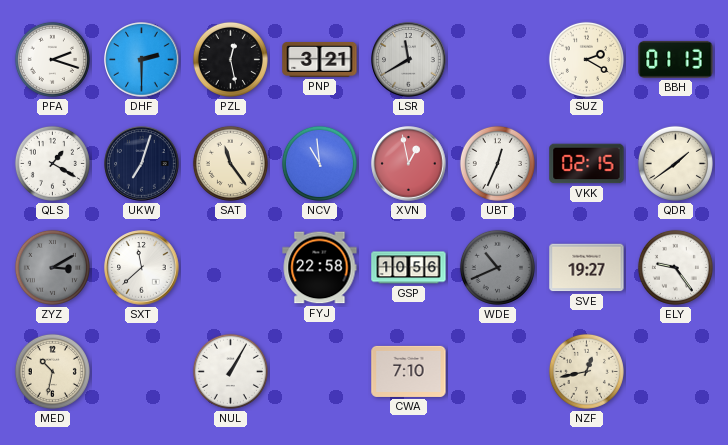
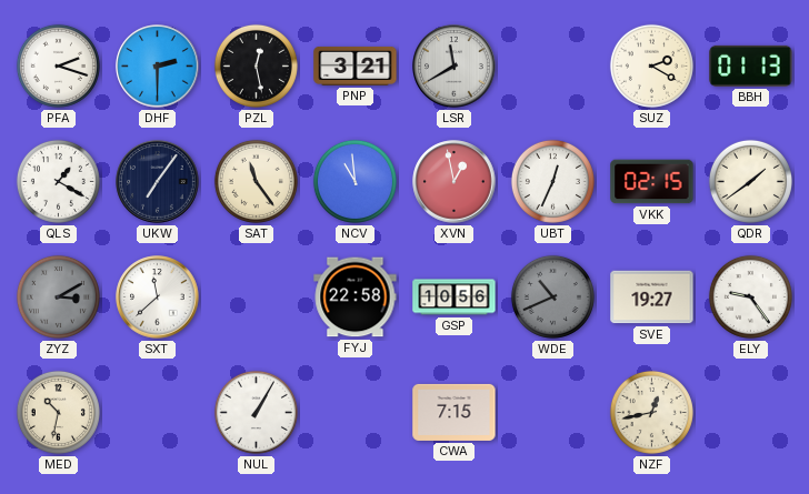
UKW: 7:03 -> 7:06
CWA: 7:10 -> 7:15
